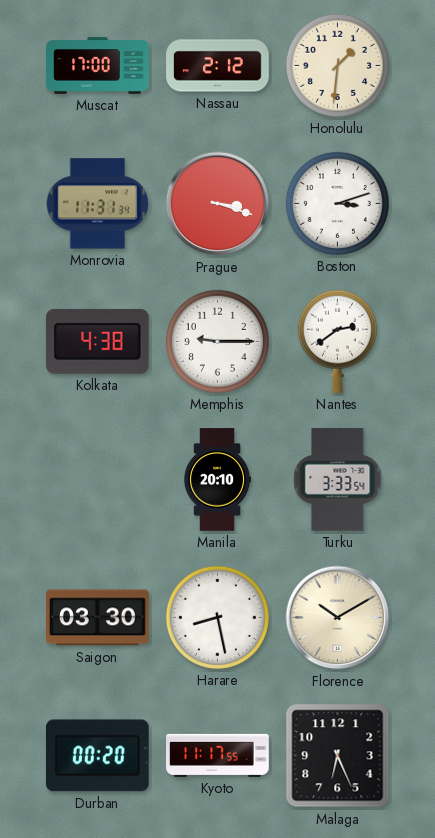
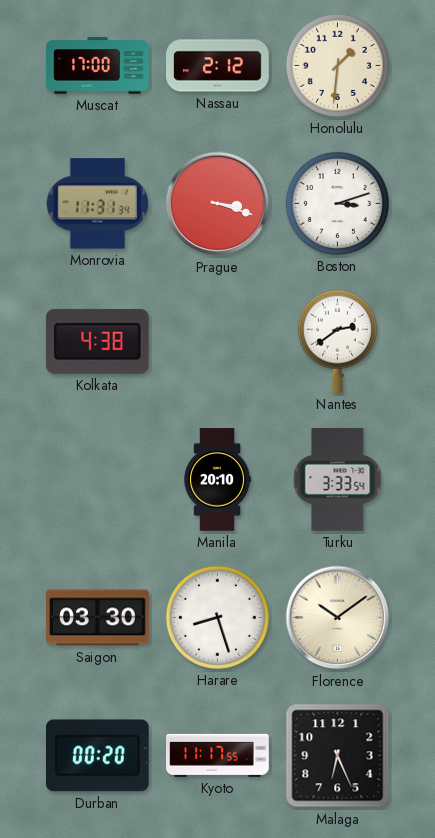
Memphis: 9:15 -> none
Harare: 8:28 -> 8:27
Florence: 10:10 -> 10:09
